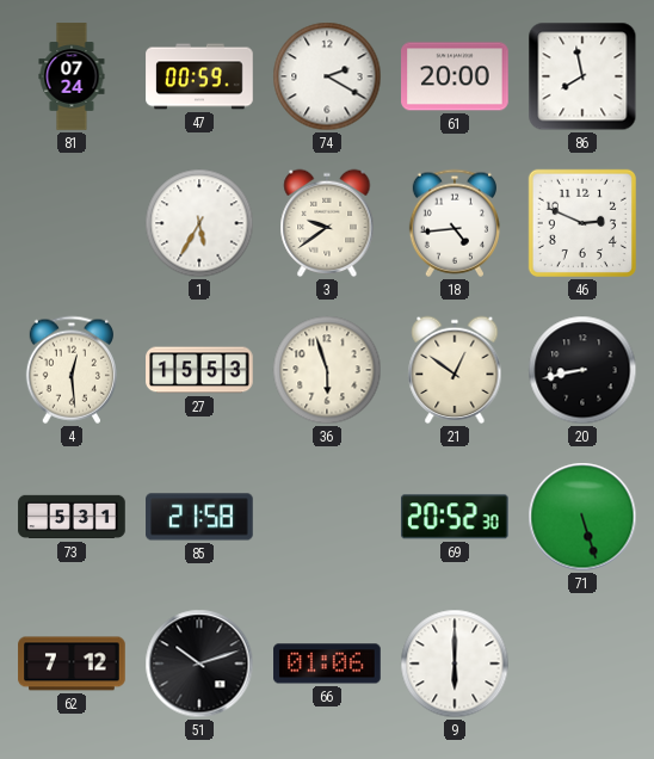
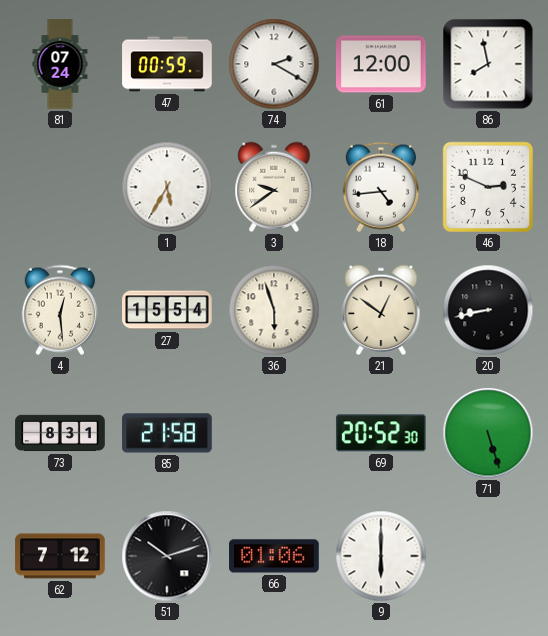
61: 20:00 -> 12:00
27: 15:53 -> 15:54
73: 5:31 -> 8:31
